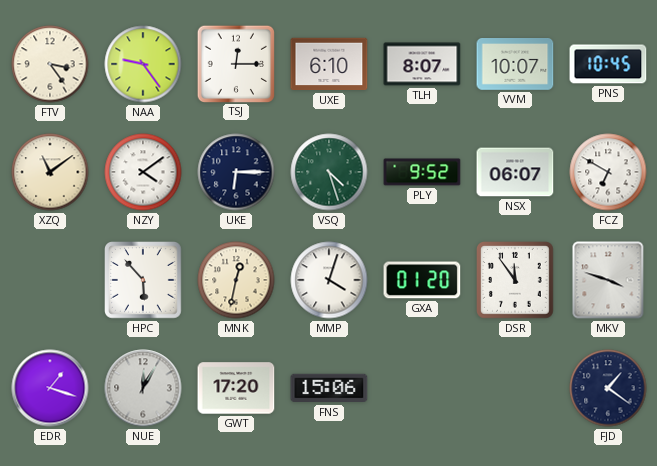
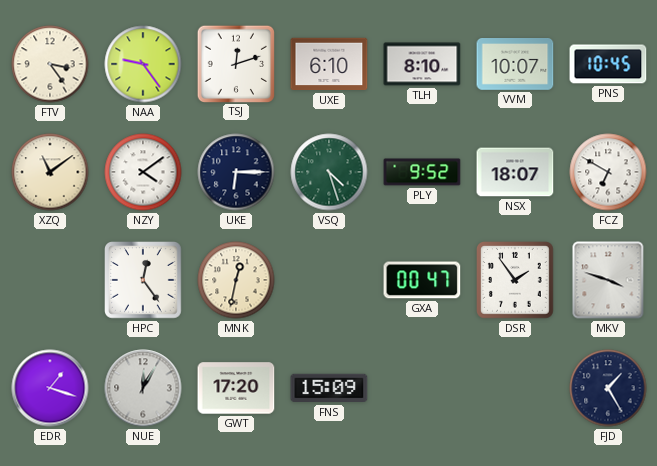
TSJ: 12:15 -> 12:12
TLH: 8:07 -> 8:10
NSX: 06:07 -> 18:07
HPC: 5:53 -> 12:24
MMP: 4:03 -> none
GXA: 01:20 -> 00:47
DSR: 11:54 -> 1:54
FNS: 15:06 -> 15:09
FJD: 1:21 -> 1:25
